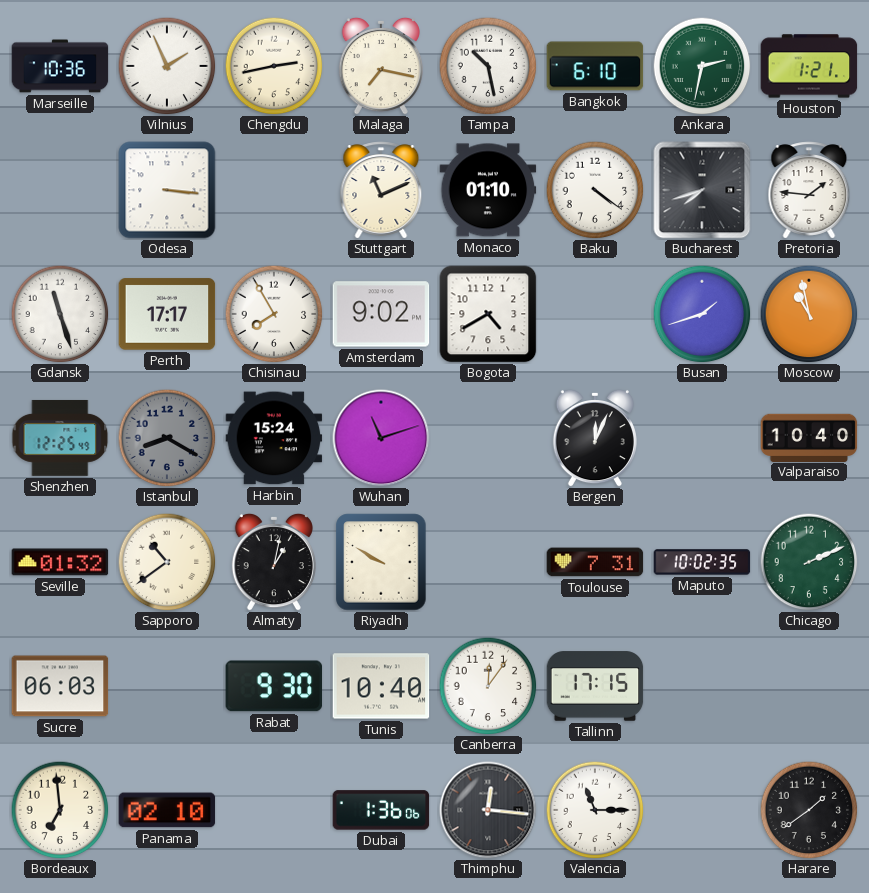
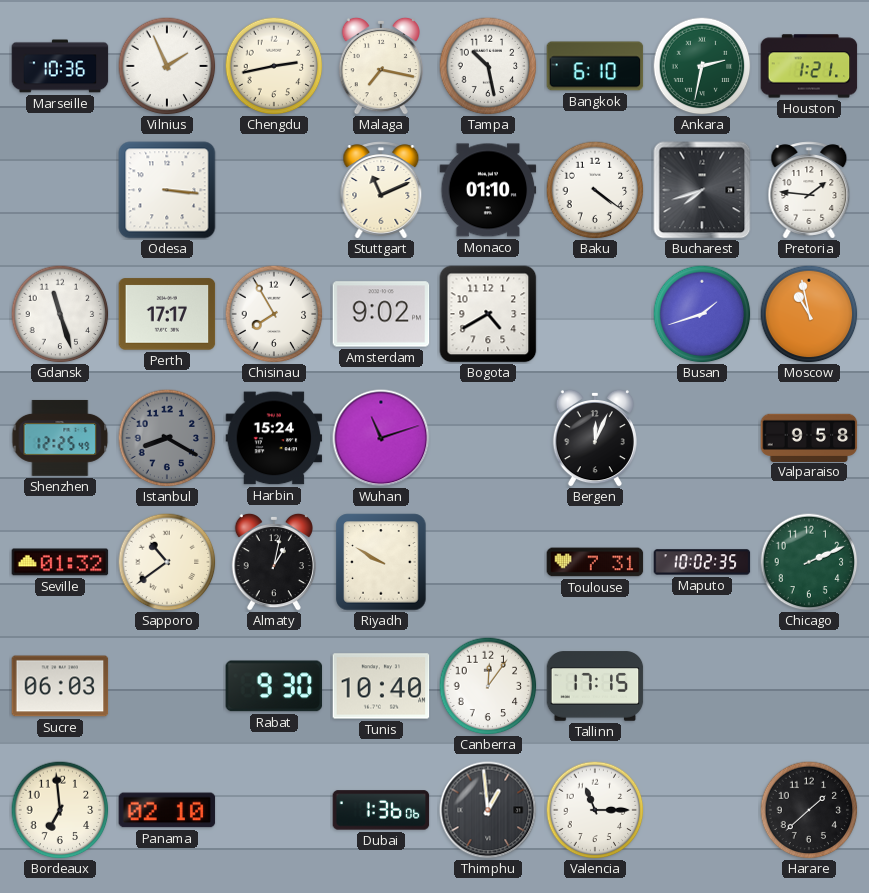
Valparaiso: 10:40 -> 9:58
Thimphu: 12:16 -> 12:59
Harare: 1:39 -> 1:38
